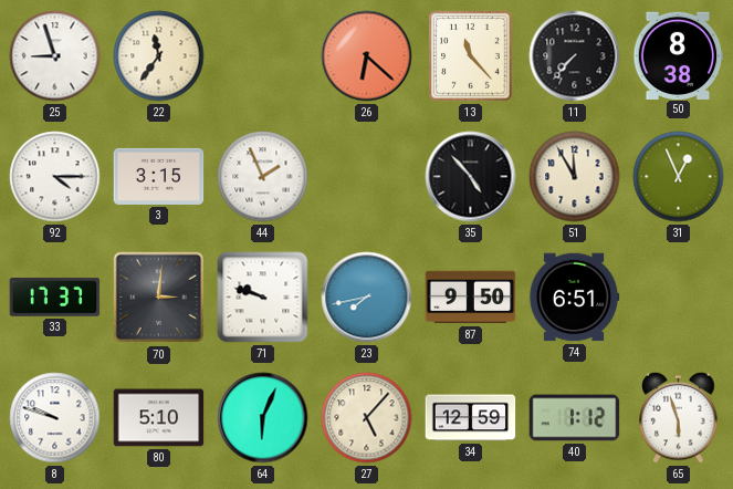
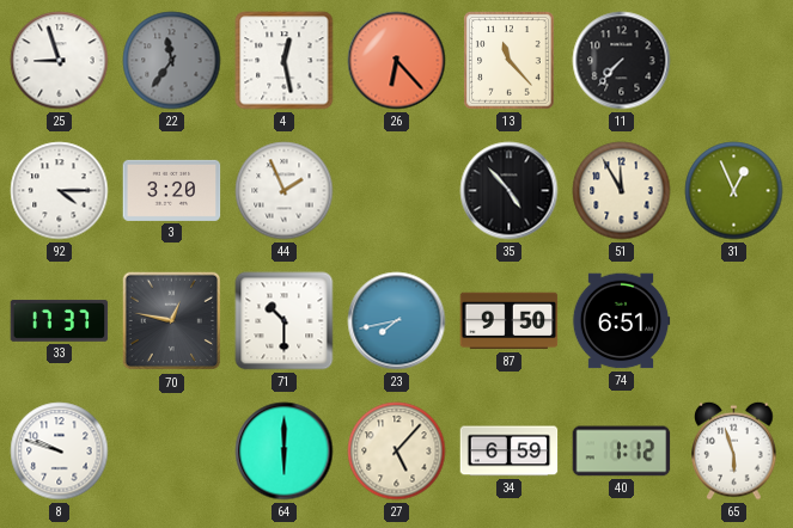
22 dial: cream -> grey
4: none -> 12:28
26: 6:22 -> 6:23
50: 8:38 -> none
3: 3:15 -> 3:20
70: 3:01 -> 12:47
71: 9:48 -> 10:30
80: 5:10 -> none
64: 6:04 -> 6:00
34: 12:59 -> 6:59
